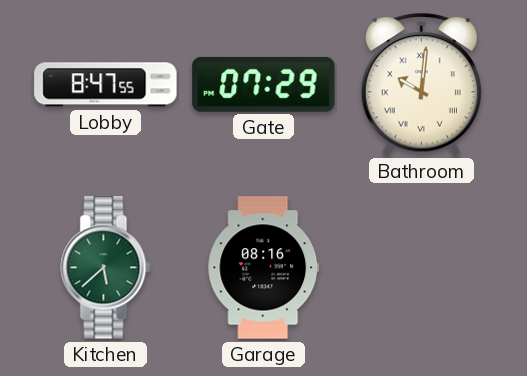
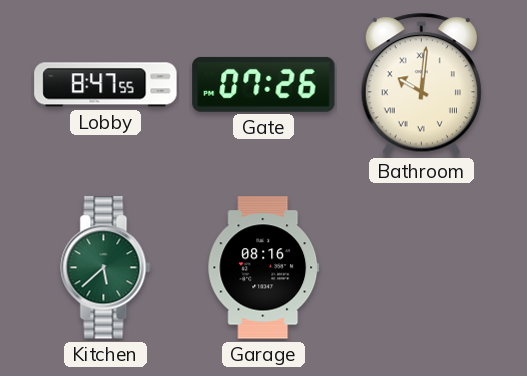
Gate: 07:29 -> 07:26
